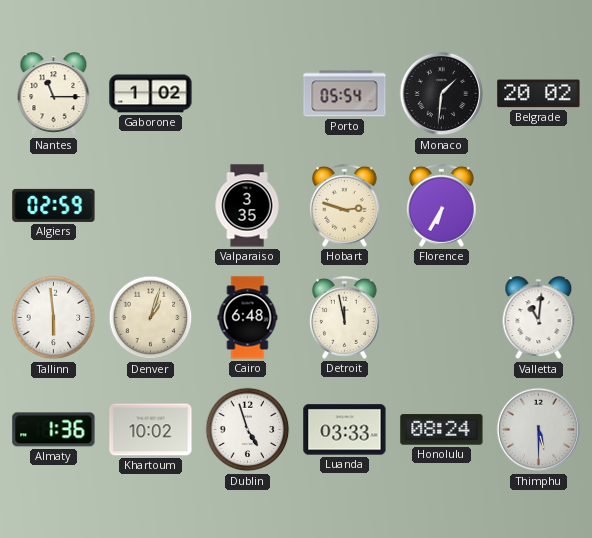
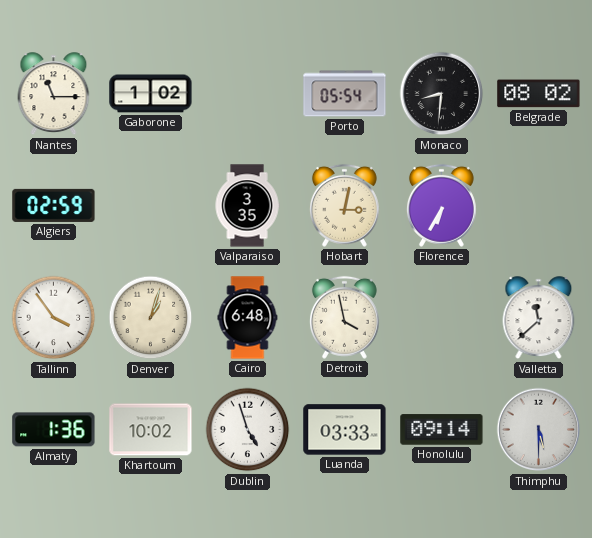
Monaco: 1:31 -> 8:31
Belgrade: 20:02 -> 08:02
Hobart: 2:48 -> 3:02
Tallinn: 5:59 -> 3:54
Detroit: 11:58 -> 3:58
Valletta: 11:01 -> 11:38
Honolulu: 08:24 -> 09:14
